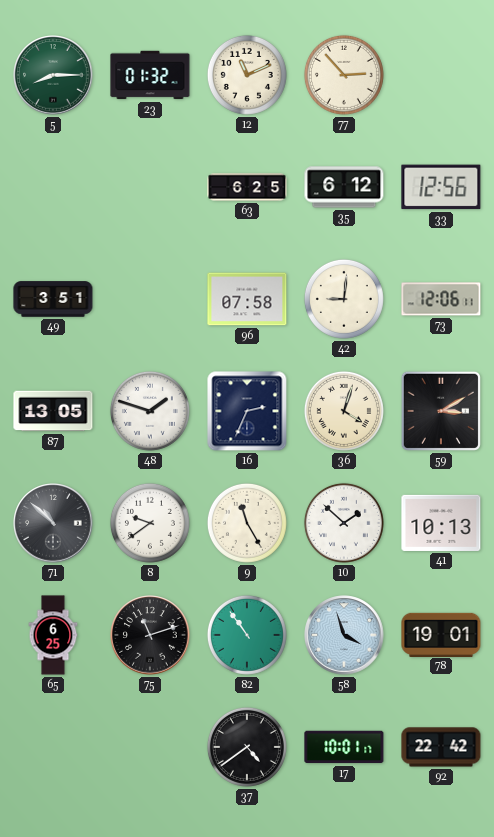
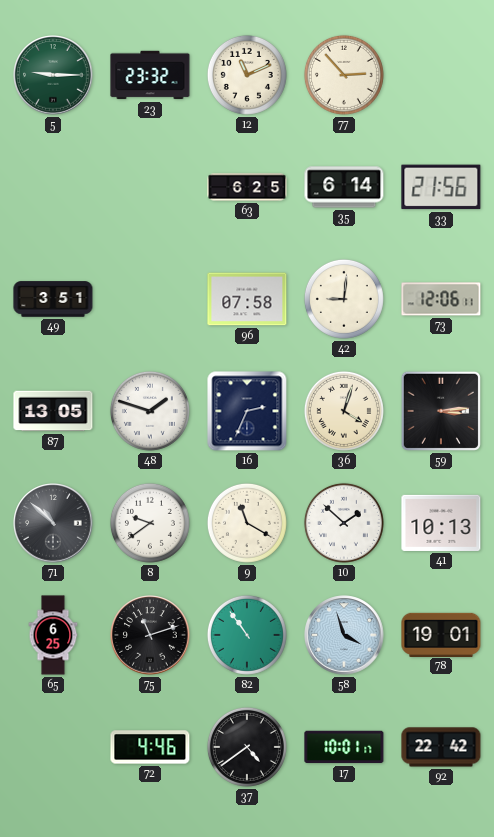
5: 8:15 -> 9:15
23: 01:32 -> 23:32
35: 6:12 -> 6:14
33: 12:56 -> 21:56
59: 3:10 -> 3:14
9: 11:25 -> 11:20
72: none -> 4:46
